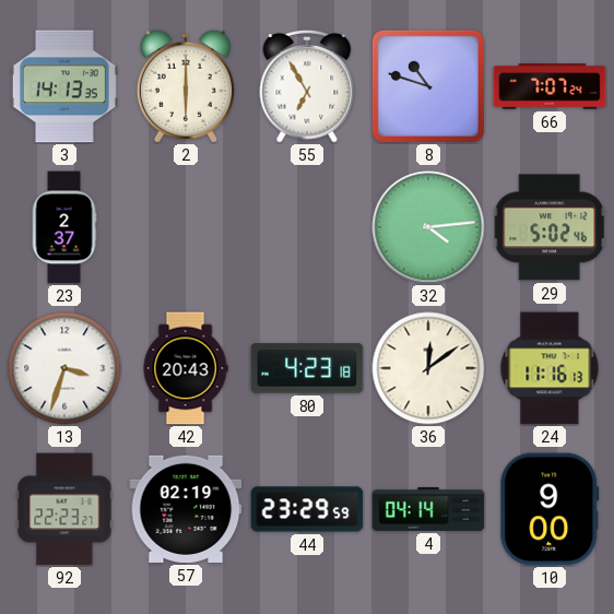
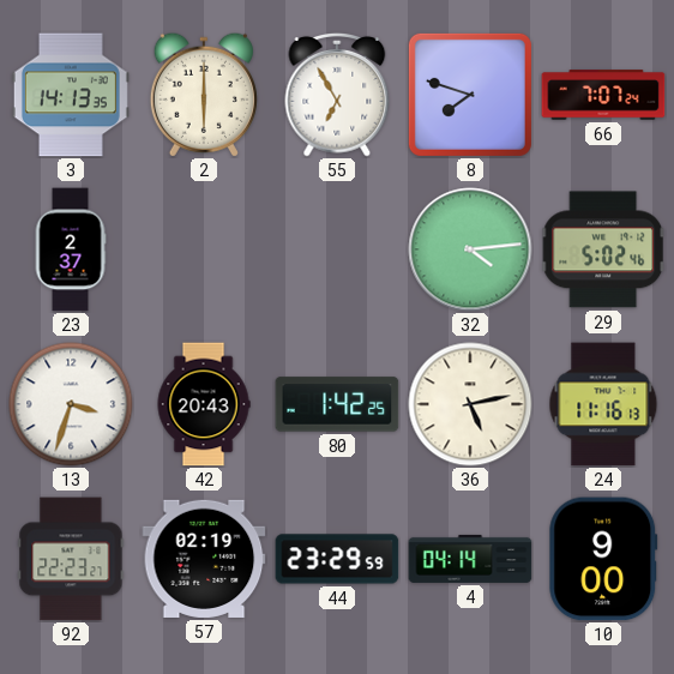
8: 10:48 -> 7:48
80: 4:23 -> 1:42
36: 12:09 -> 5:13
